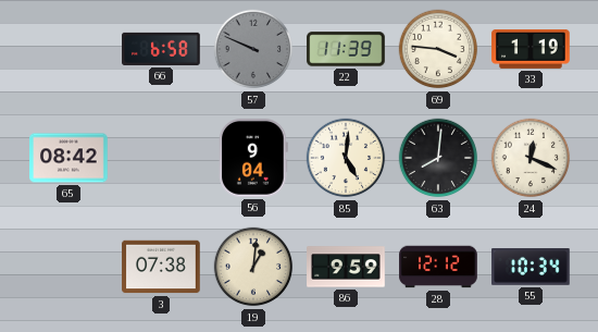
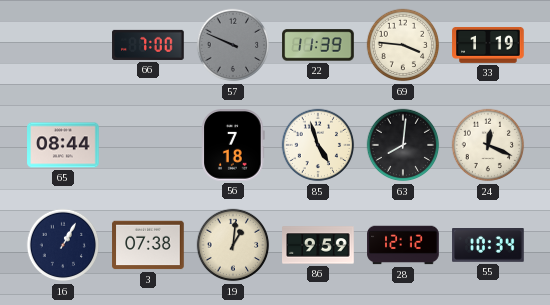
66: 6:58 -> 7:00
65: 08:42 -> 08:44
56: 9:04 -> 7:18
85: 5:01 -> 4:57
16: none -> 1:05
